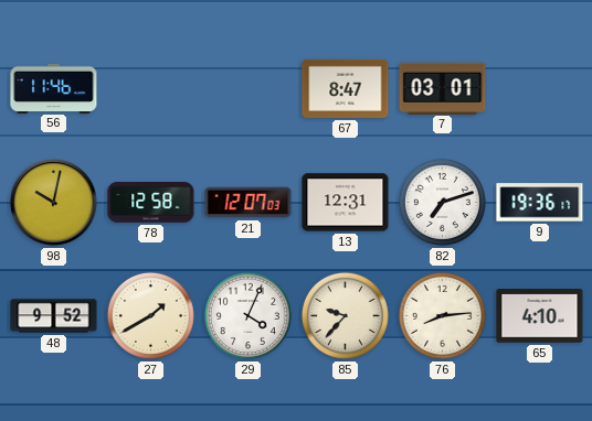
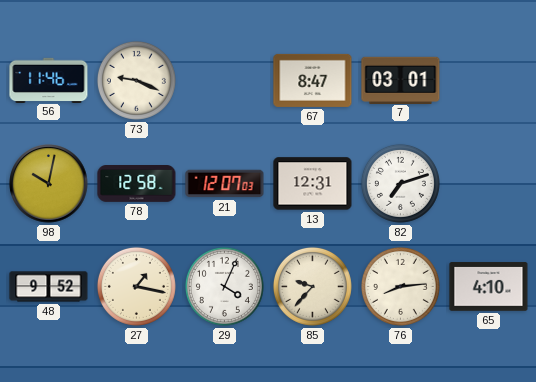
73: none -> 9:19
9: 19:36 -> none
27: 1:40 -> 1:17
